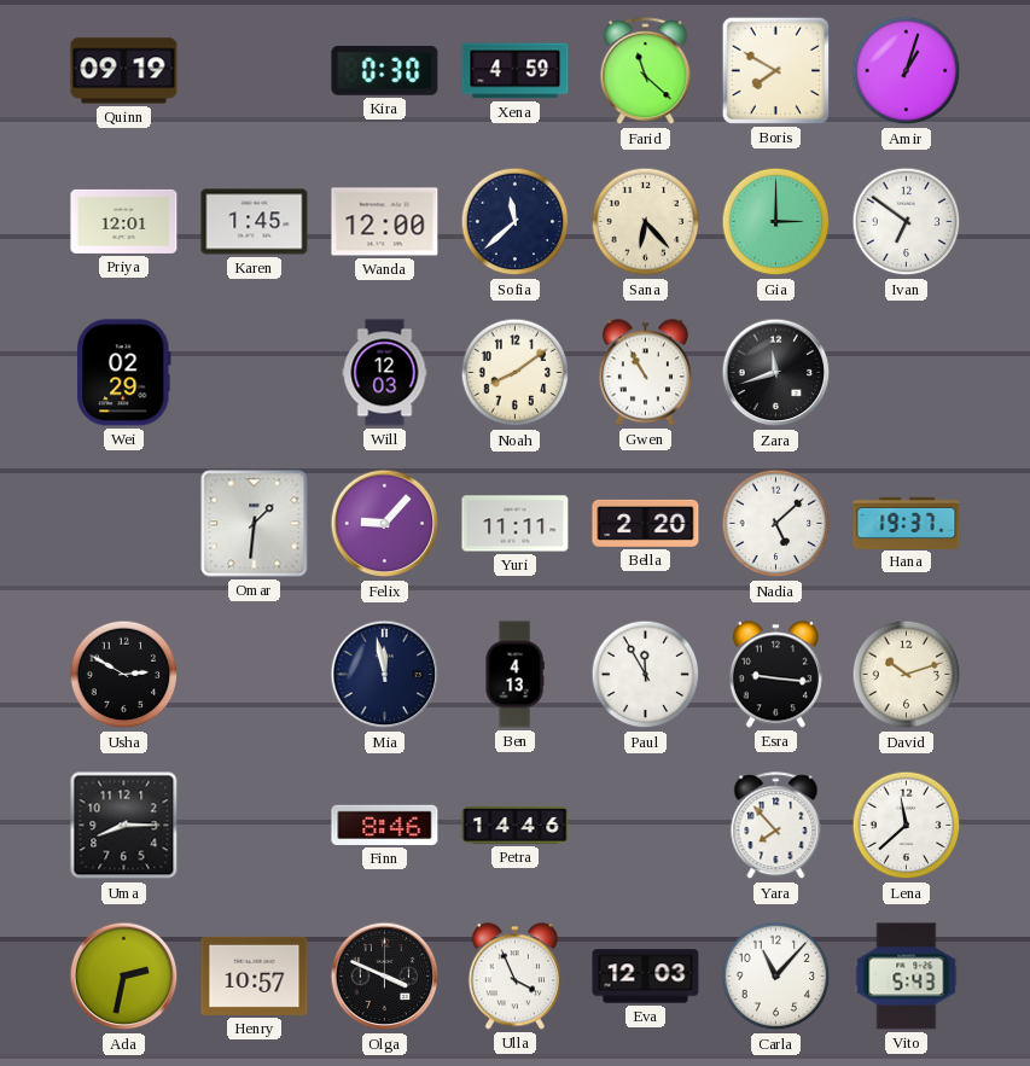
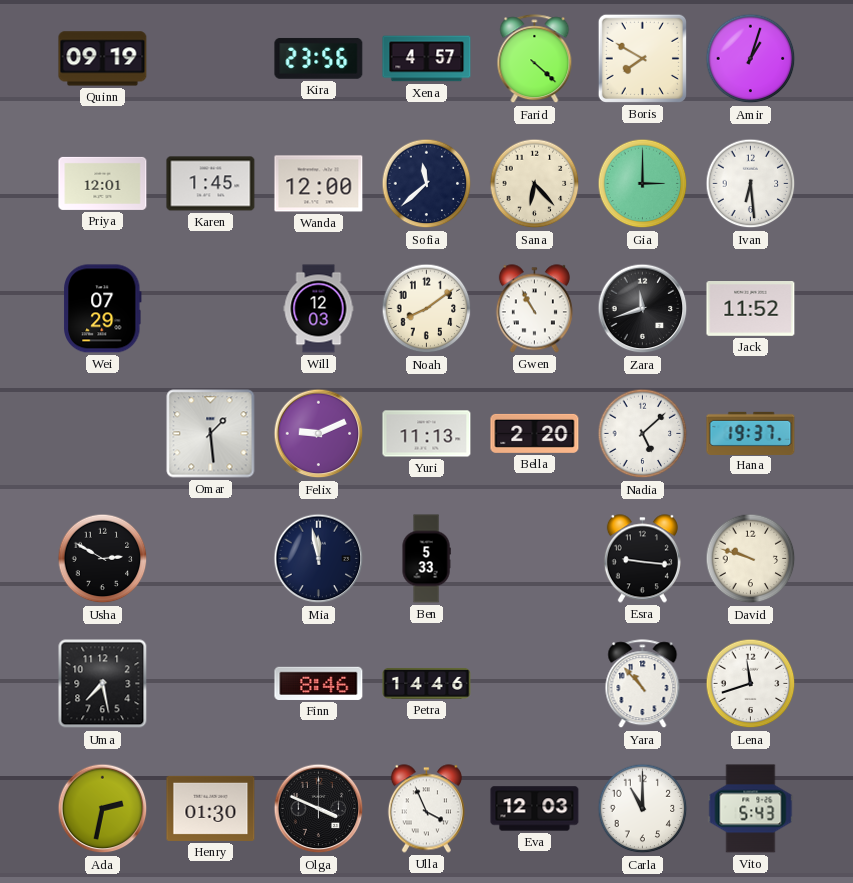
Kira: 0:30 -> 23:56
Xena: 4:59 -> 4:57
Farid: 11:22 -> 4:22
Ivan: 6:51 -> 6:29
Wei: 02:29 -> 07:29
Jack: none -> 11:52
Omar: 1:31 -> 1:29
Felix: 9:07 -> 9:11
Yuri: 11:11 -> 11:13
Ben: 4:13 -> 5:33
Paul: 11:55 -> none
David: 10:12 -> 9:48
Uma: 8:15 -> 7:28
Yara: 7:53 -> 10:53
Lena: 11:38 -> 11:42
Henry: 10:57 -> 01:30
Carla: 11:07 -> 11:00
